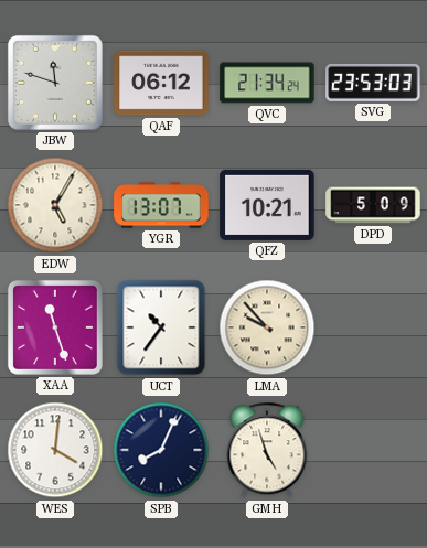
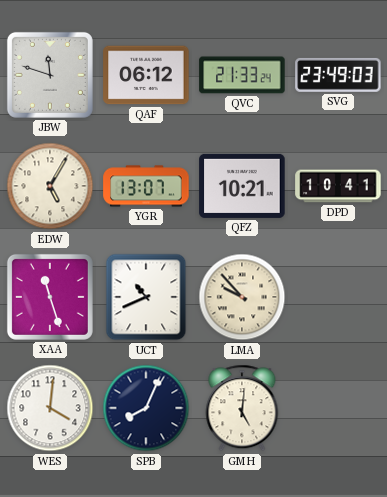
QVC: 21:34 -> 21:33
SVG: 23:53 -> 23:49
DPD: 5:09 -> 10:41
UCT: 10:36 -> 10:41
GMH: 4:57 -> 5:01
